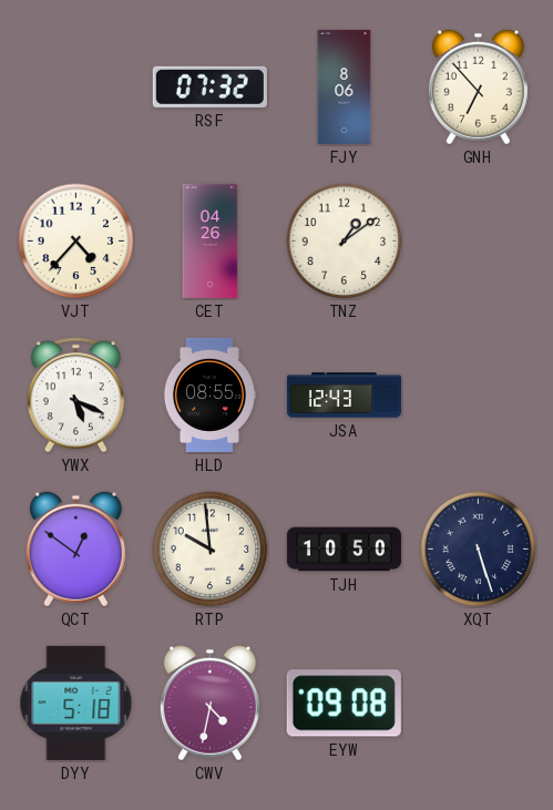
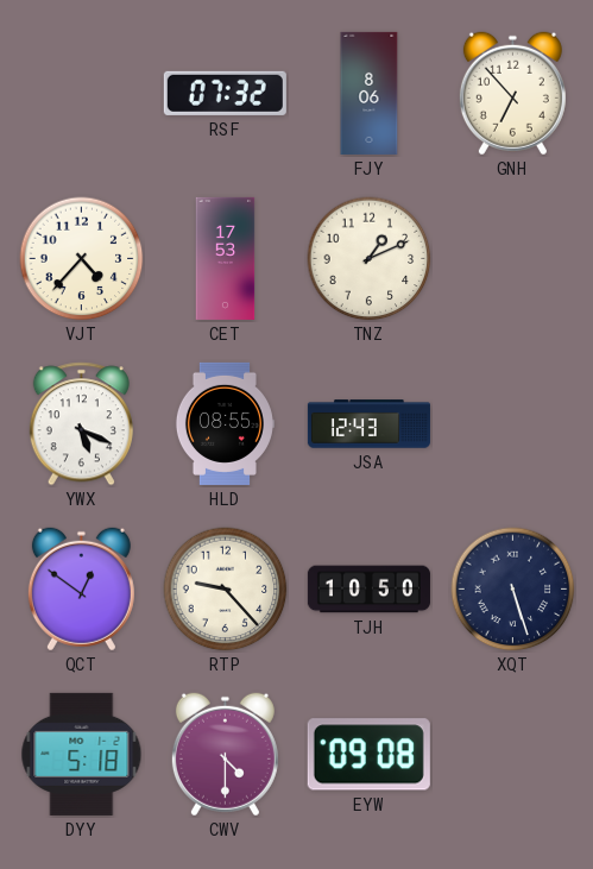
CET: 04:26 -> 17:53
TNZ: 1:09 -> 1:11
RTP: 9:59 -> 9:23
CWV: 4:32 -> 4:30
